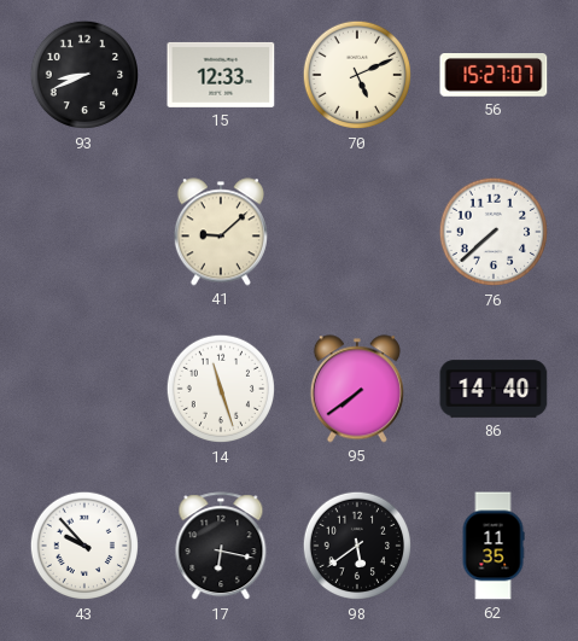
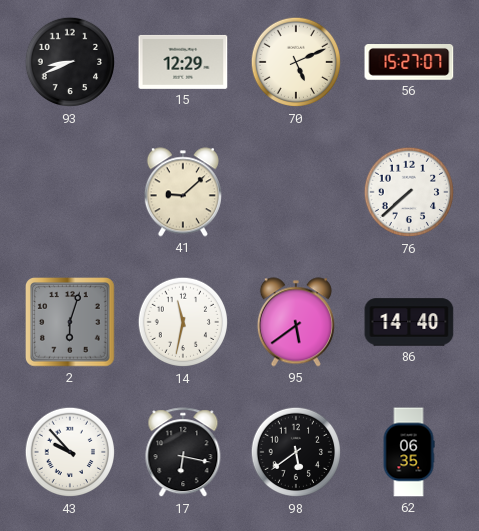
15: 12:33 -> 12:29
2: none -> 6:03
14: 11:27 -> 11:32
95: 7:39 -> 5:39
62: 11:35 -> 06:35
